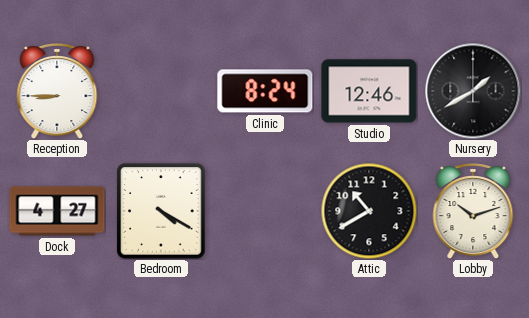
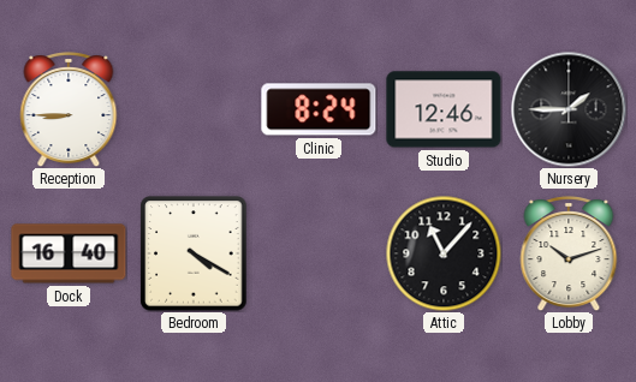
Nursery: 1:40 -> 1:45
Dock: 4:27 -> 16:40
Attic: 10:40 -> 11:07
